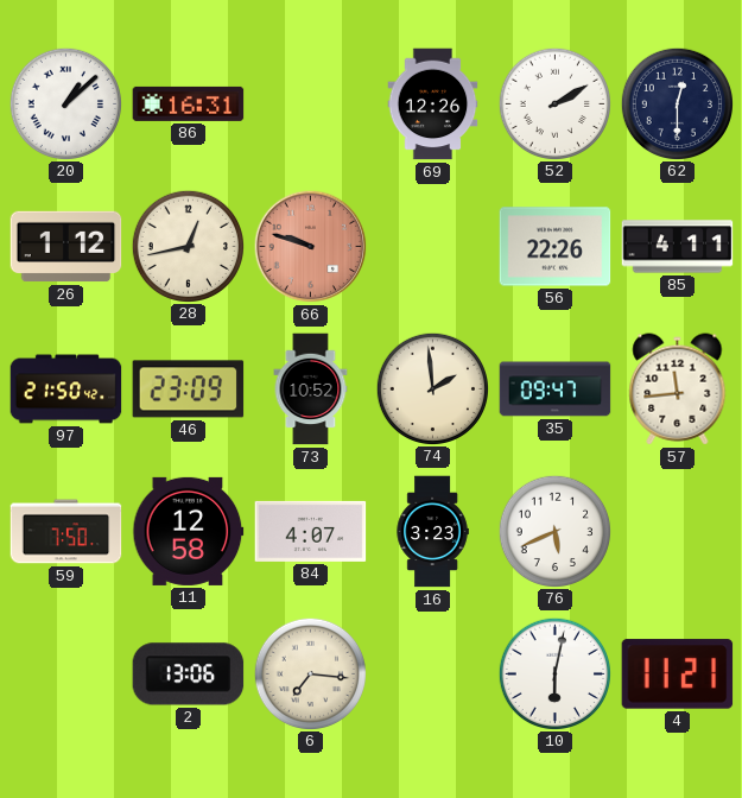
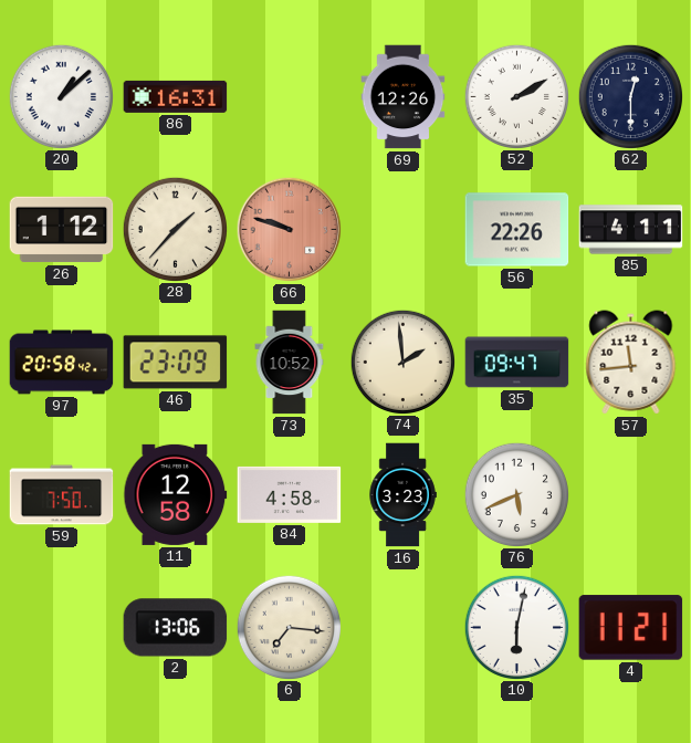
28: 12:43 -> 1:37
97: 21:50 -> 20:58
84: 4:07 -> 4:58
